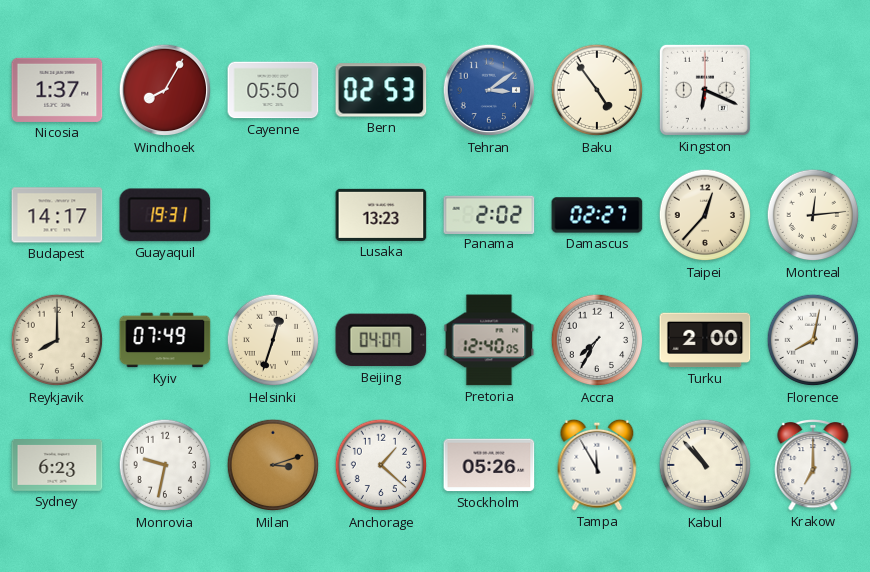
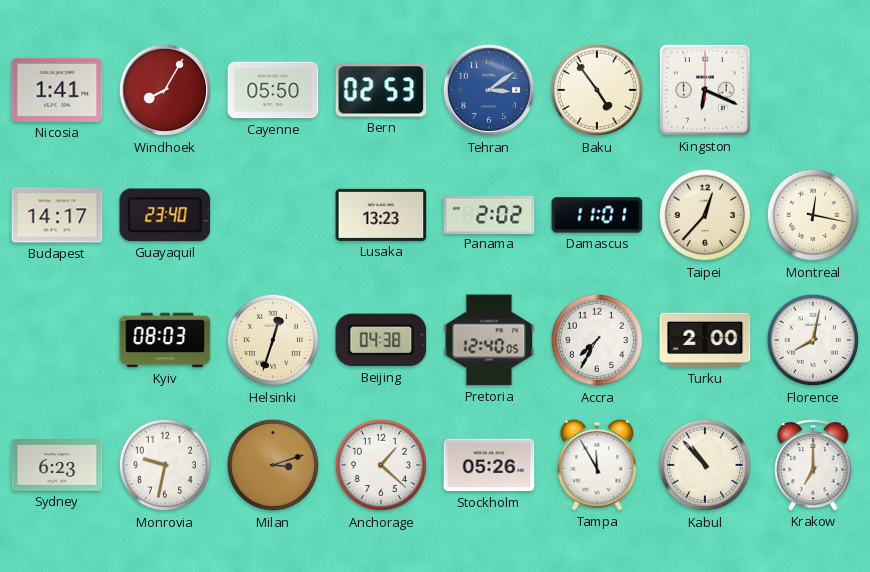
Nicosia: 1:37 -> 1:41
Guayaquil: 19:31 -> 23:40
Damascus: 02:27 -> 11:01
Montreal: 12:14 -> 12:17
Reykjavik: 8:00 -> none
Kyiv: 07:49 -> 08:03
Beijing: 04:07 -> 04:38
